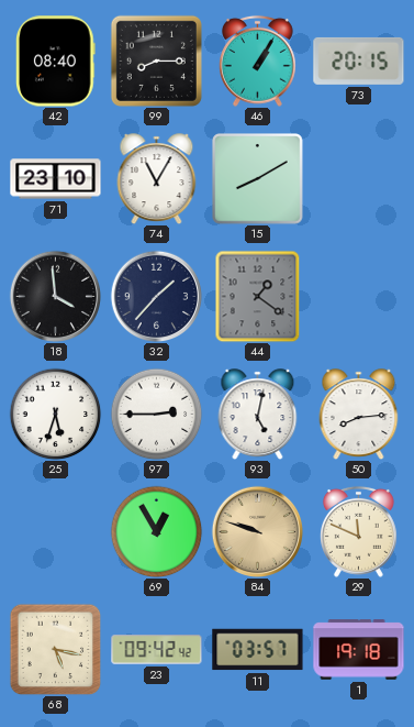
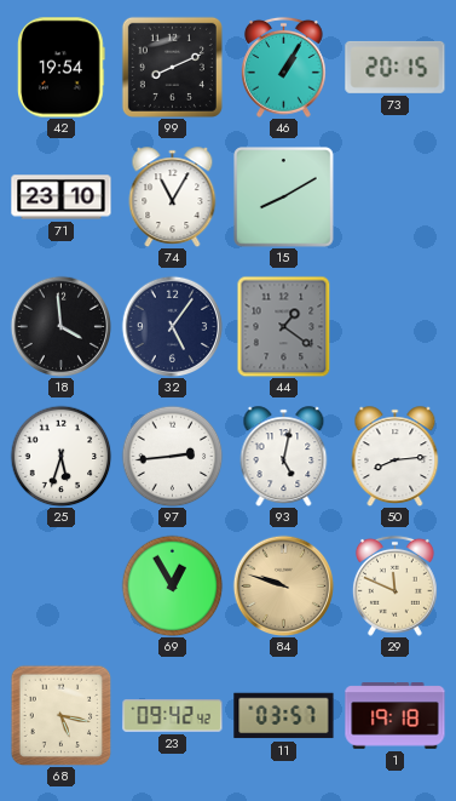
42: 08:40 -> 19:54
99: 8:15 -> 8:11
32: 1:37 -> 5:06
97: 2:45 -> 2:44
